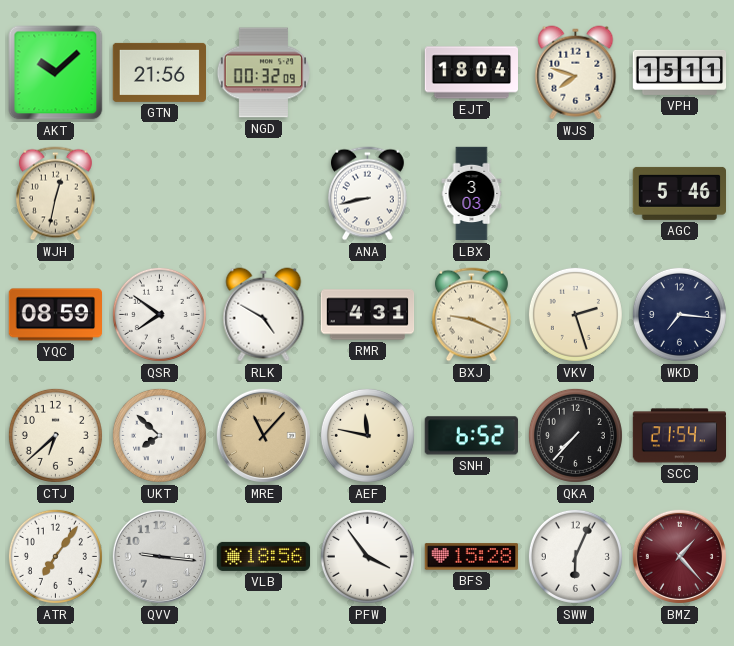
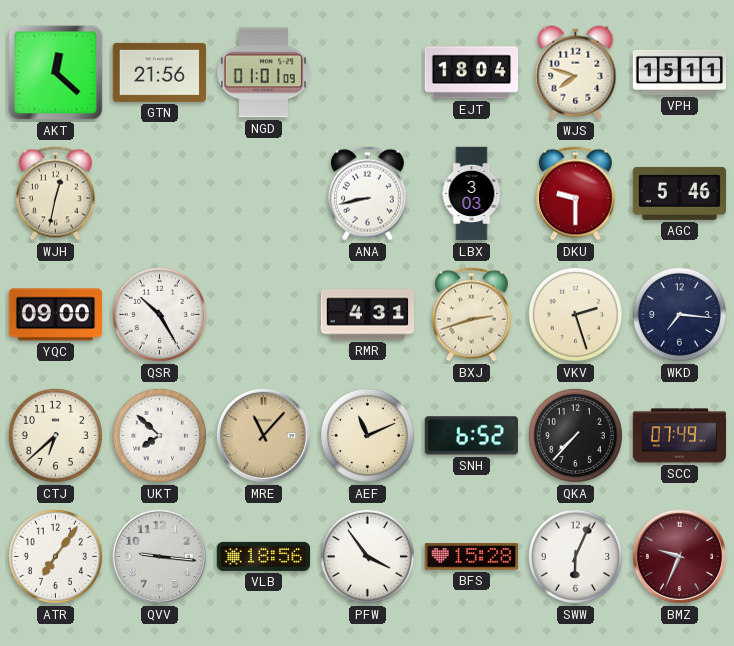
AKT: 10:08 -> 12:22
NGD: 00:32 -> 01:01
DKU: none -> 9:30
YQC: 08:59 -> 09:00
QSR: 7:51 -> 10:25
RLK: 4:50 -> none
BXJ: 9:19 -> 2:42
AEF: 11:47 -> 11:11
SCC: 21:54 -> 07:49
BMZ: 1:23 -> 9:34
